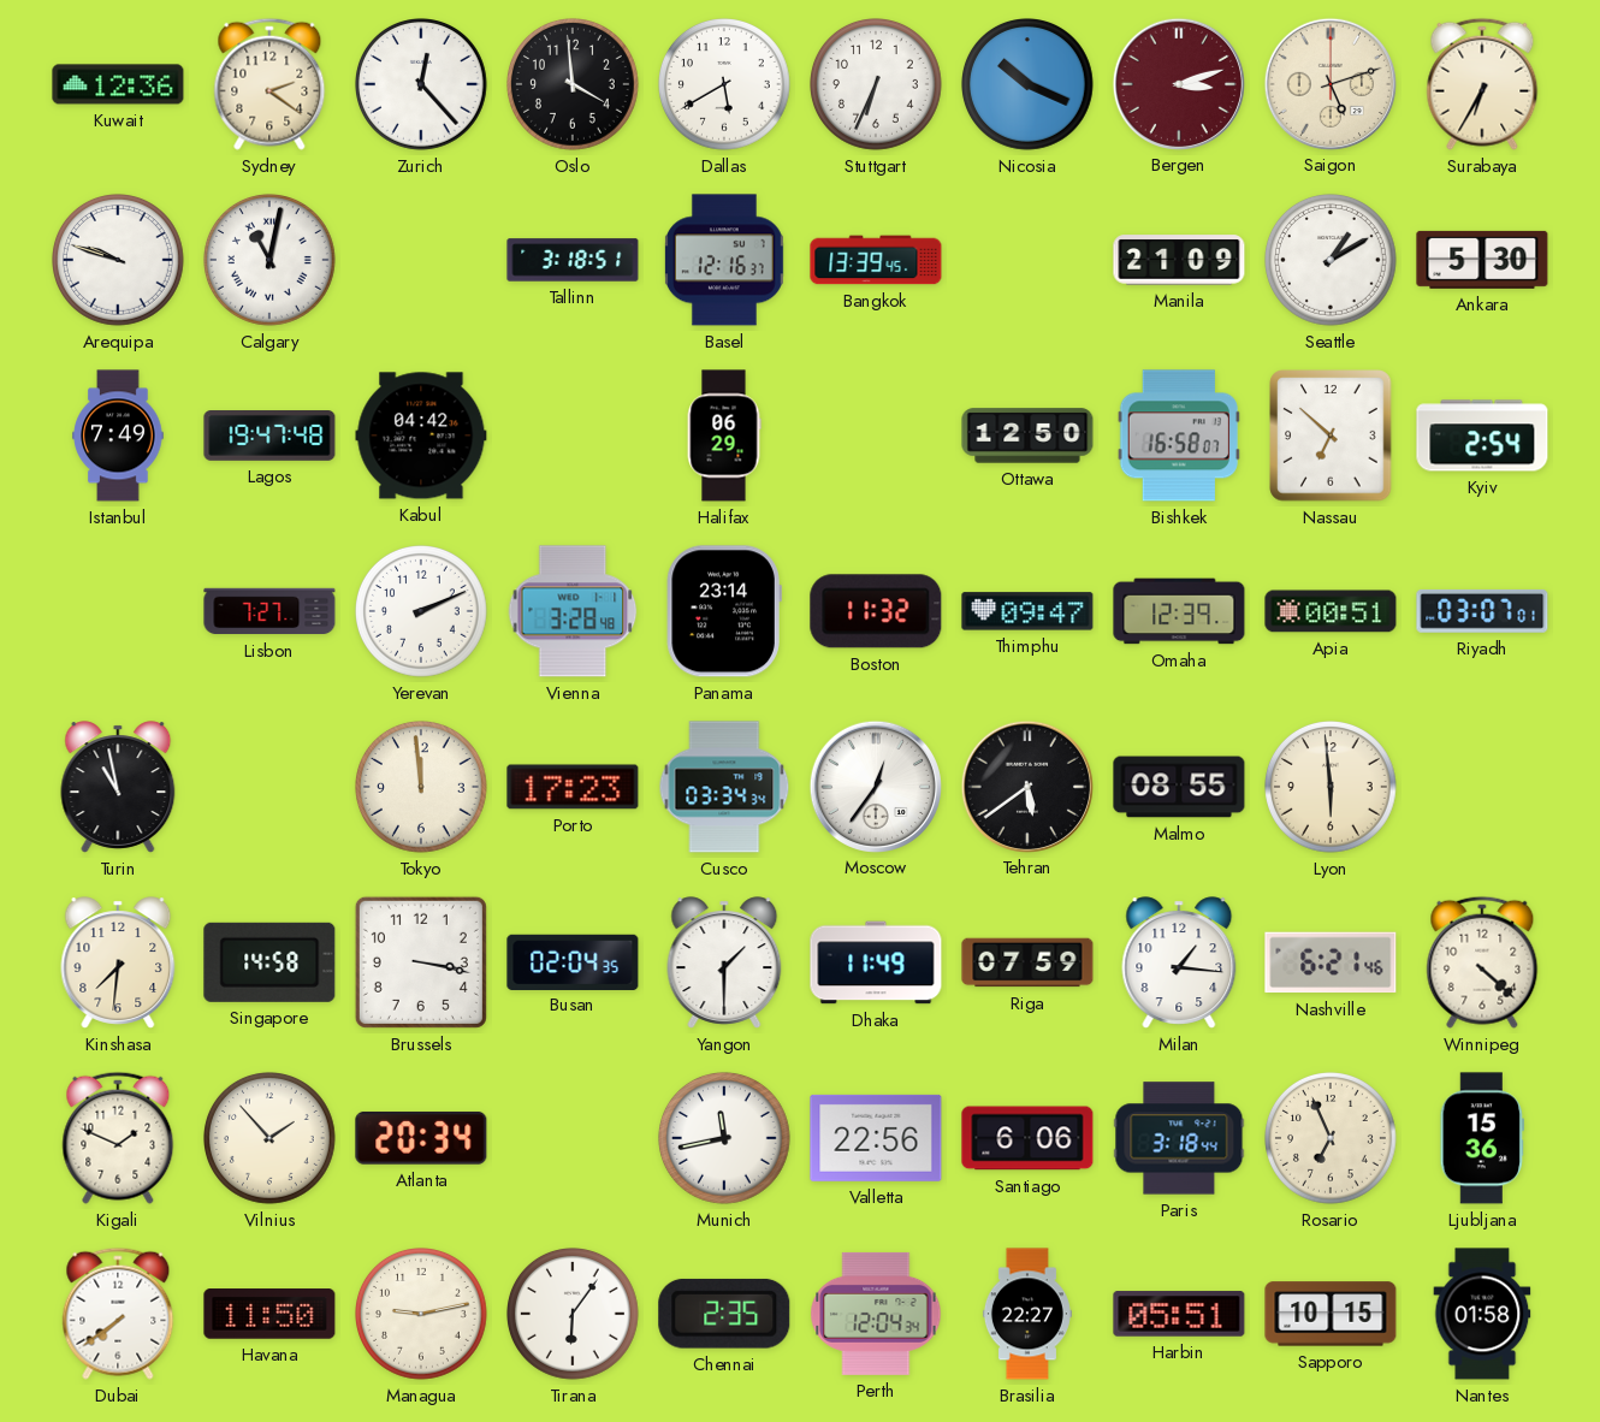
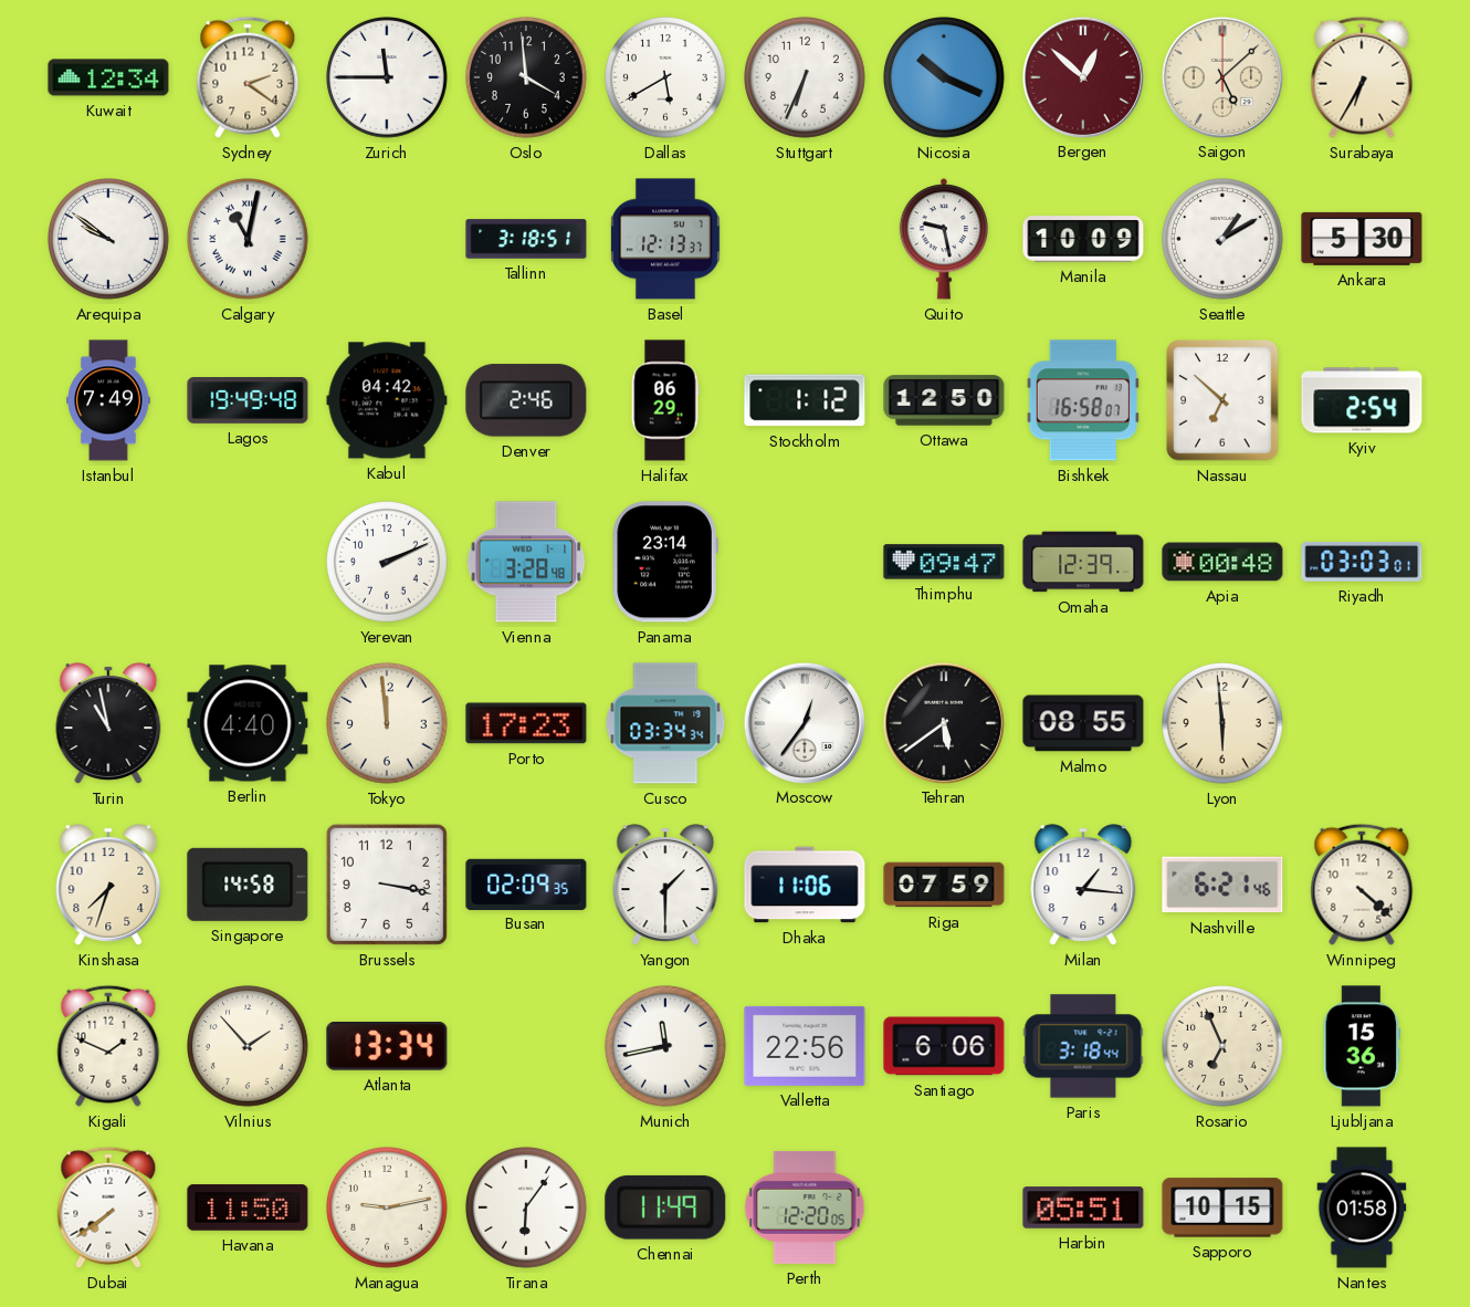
Kuwait: 12:36 -> 12:34
Zurich: 12:23 -> 11:45
Bergen: 3:12 -> 12:52
Saigon: 5:12 -> 5:08
Arequipa: 9:48 -> 9:51
Basel: 12:16 -> 12:13
Bangkok: 13:39 -> none
Quito: none -> 9:28
Manila: 21:09 -> 10:09
Lagos: 19:47 -> 19:49
Denver: none -> 2:46
Stockholm: none -> 1:12
Lisbon: 7:27 -> none
Boston: 11:32 -> none
Apia: 00:51 -> 00:48
Riyadh: 03:07 -> 03:03
Berlin: none -> 4:40
Kinshasa: 7:31 -> 7:33
Busan: 02:04 -> 02:09
Dhaka: 11:49 -> 11:06
Atlanta: 20:34 -> 13:34
Chennai: 2:35 -> 11:49
Perth: 12:04 -> 12:20
Brasilia: 22:27 -> none
